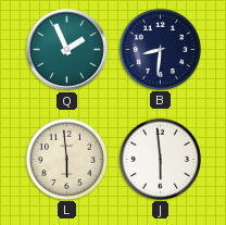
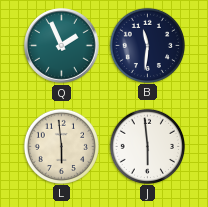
B: 8:31 -> 11:31
